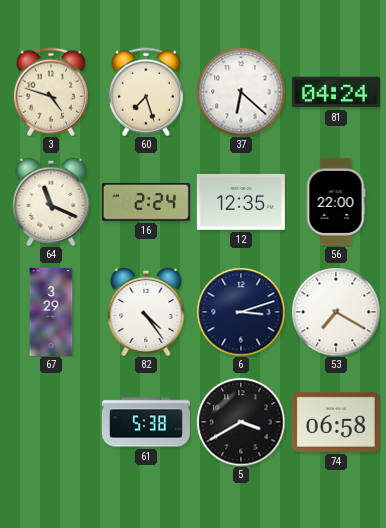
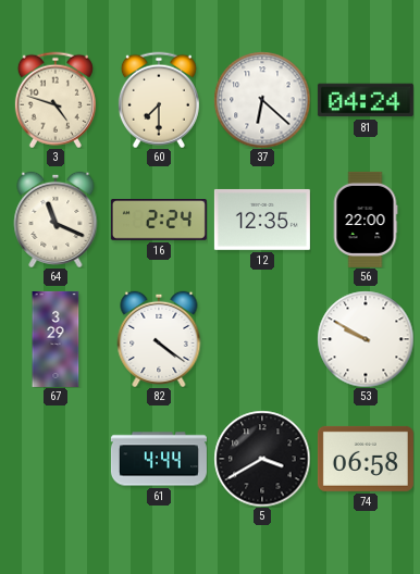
60: 7:27 -> 7:30
82: 4:24 -> 4:21
6: 3:12 -> none
53: 7:20 -> 9:50
61: 5:38 -> 4:44
